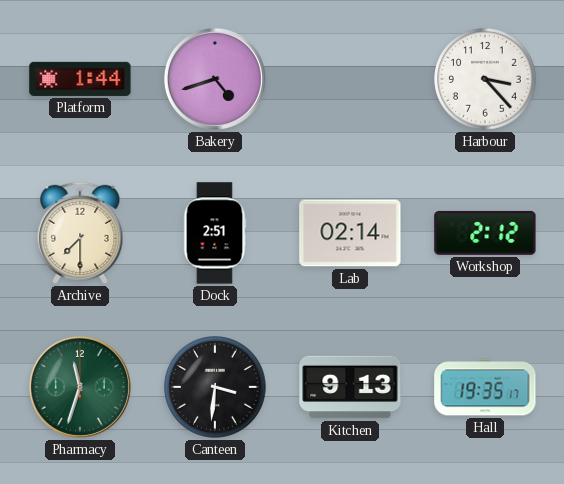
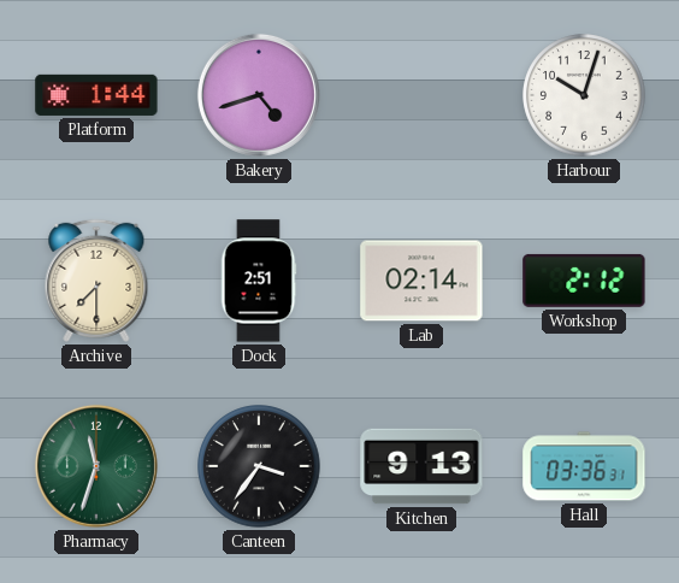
Harbour: 3:23 -> 10:03
Canteen: 3:31 -> 3:36
Hall: 19:35 -> 03:36
